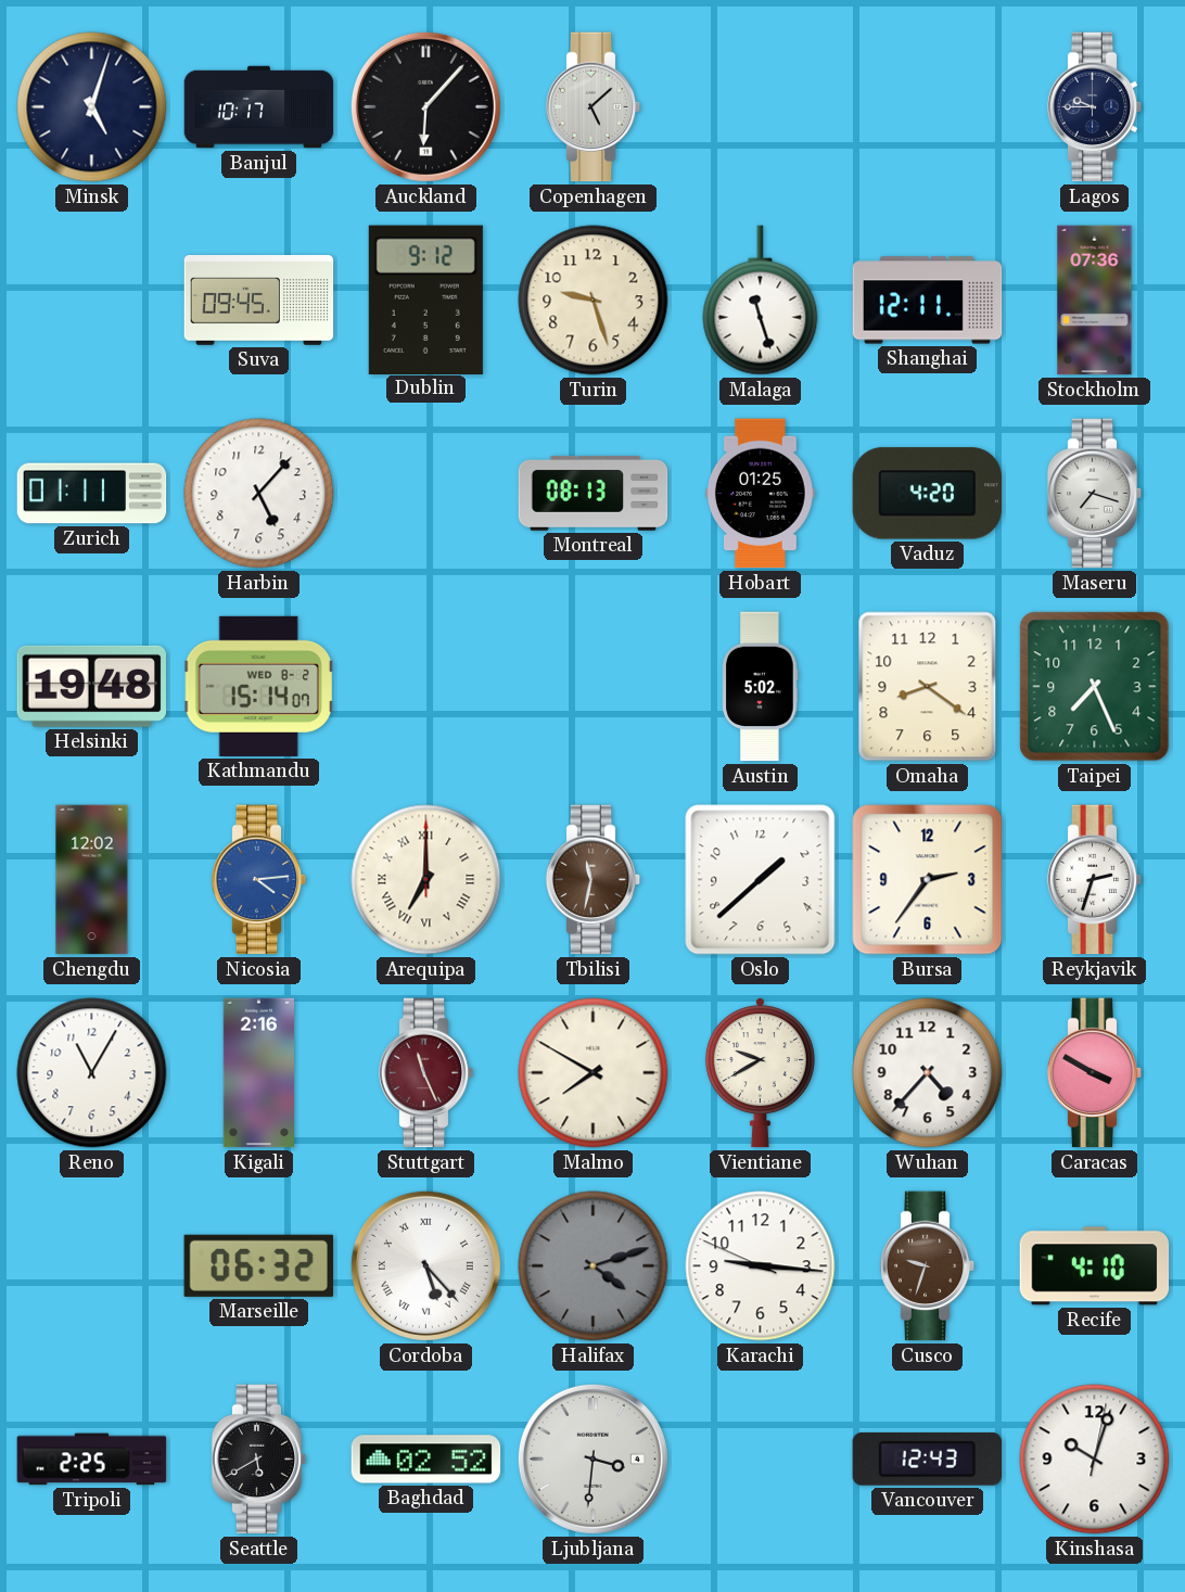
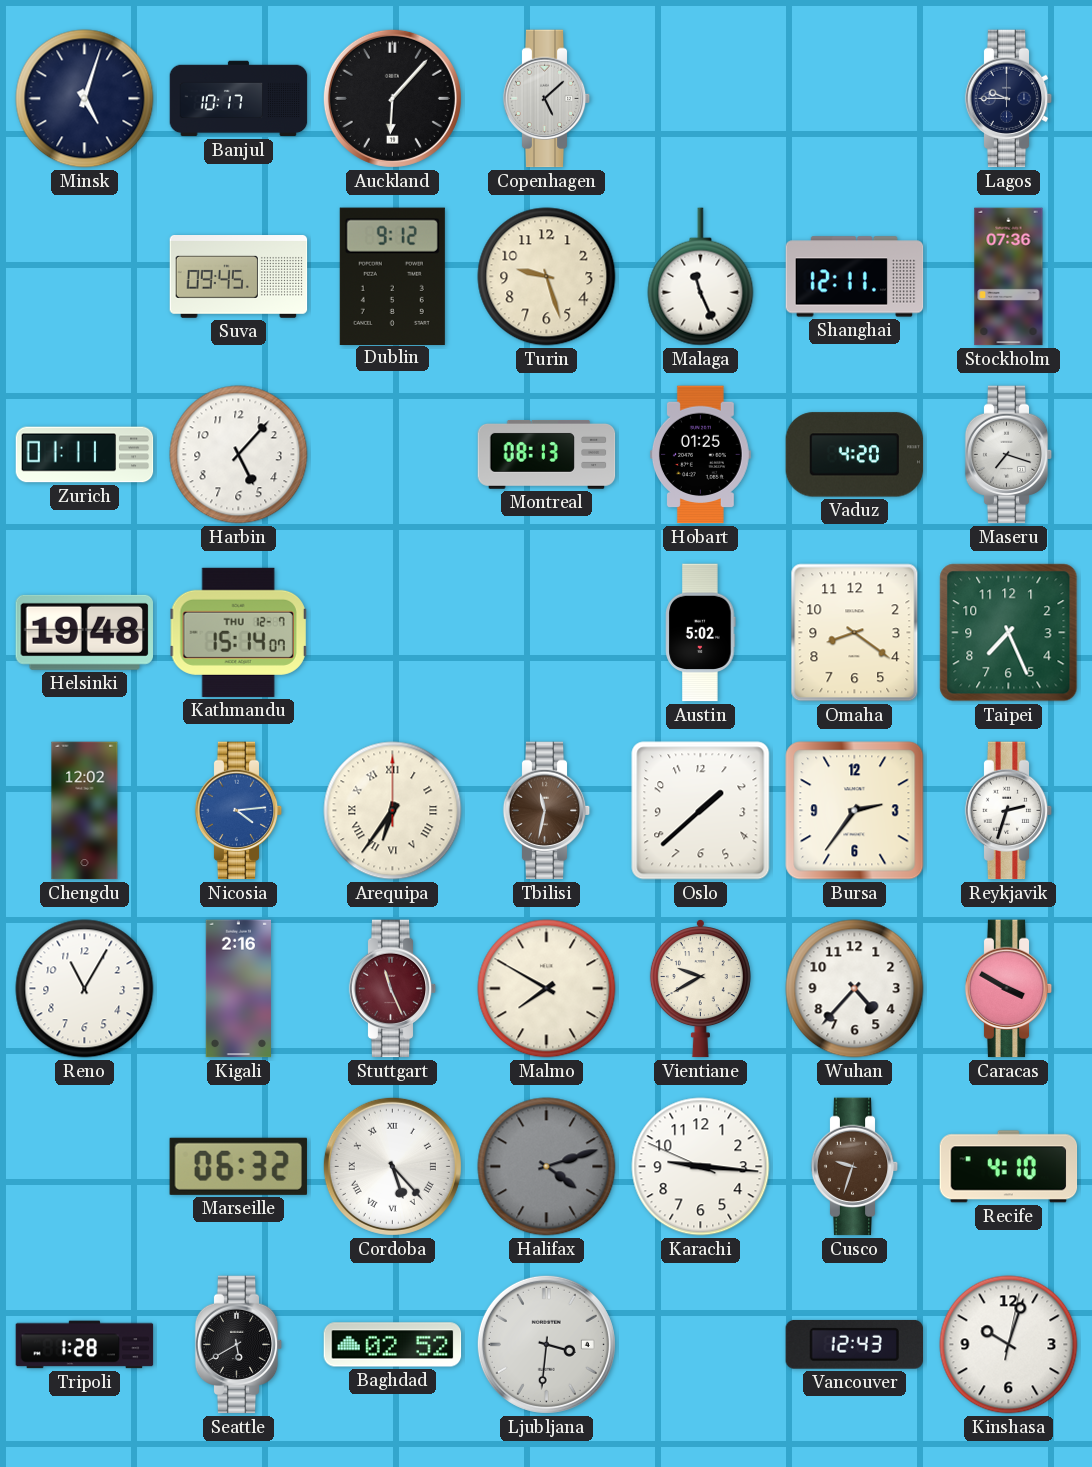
Malaga: 11:27 -> 11:26
Kathmandu date: WED 8-2 -> THU 12-7
Arequipa: 7:00 -> 6:36
Tripoli: 2:25 -> 1:28
